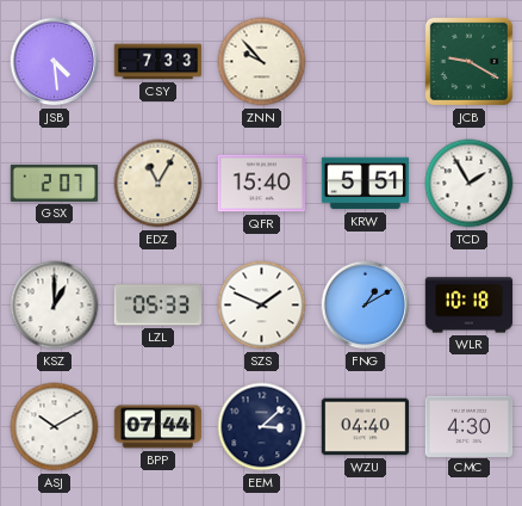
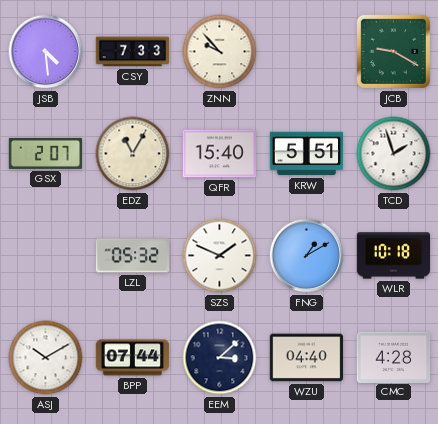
TCD: 1:55 -> 1:57
KSZ: 1:00 -> none
LZL: 05:33 -> 05:32
CMC: 4:30 -> 4:28
